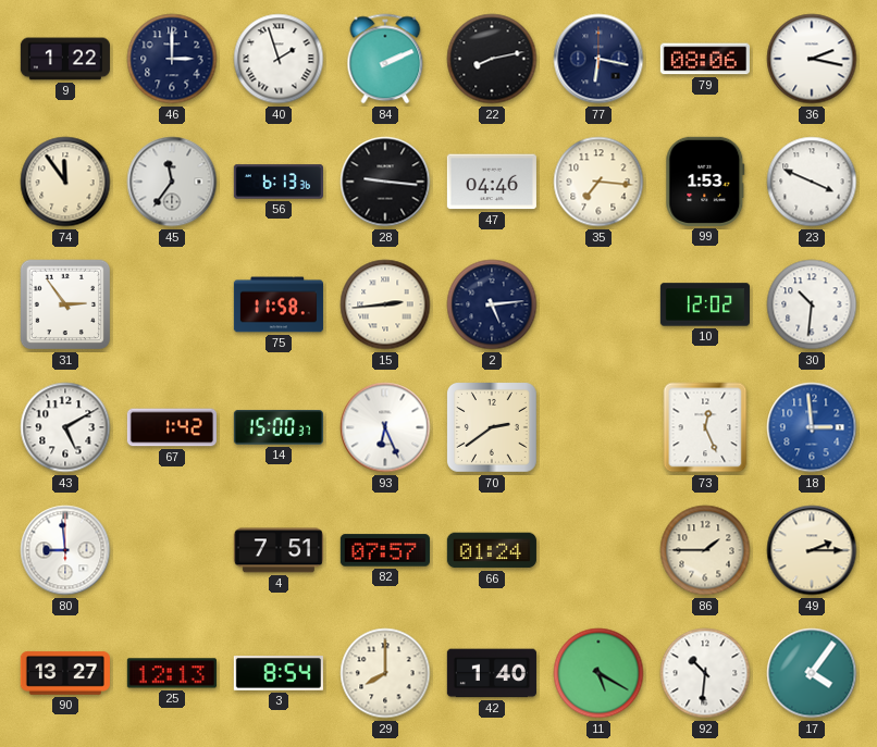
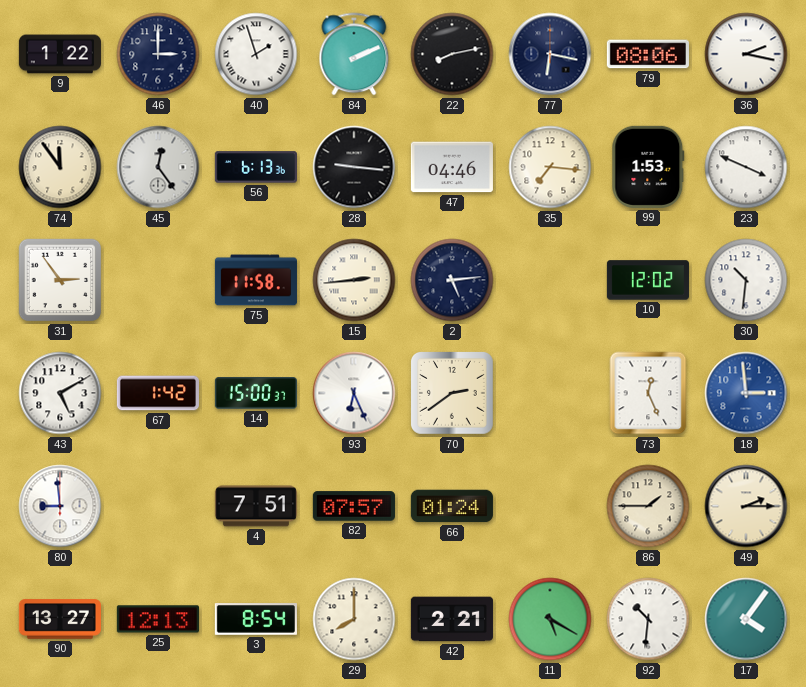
45: 11:36 -> 12:24
42: 1:40 -> 2:21
